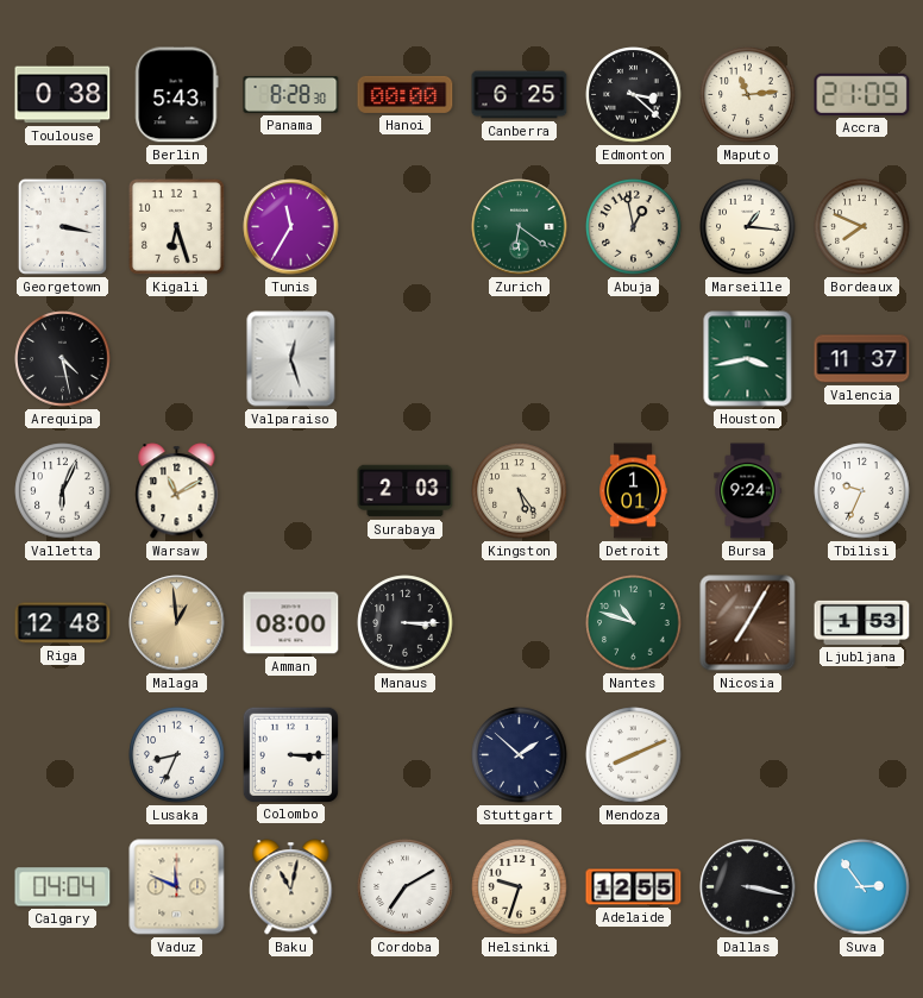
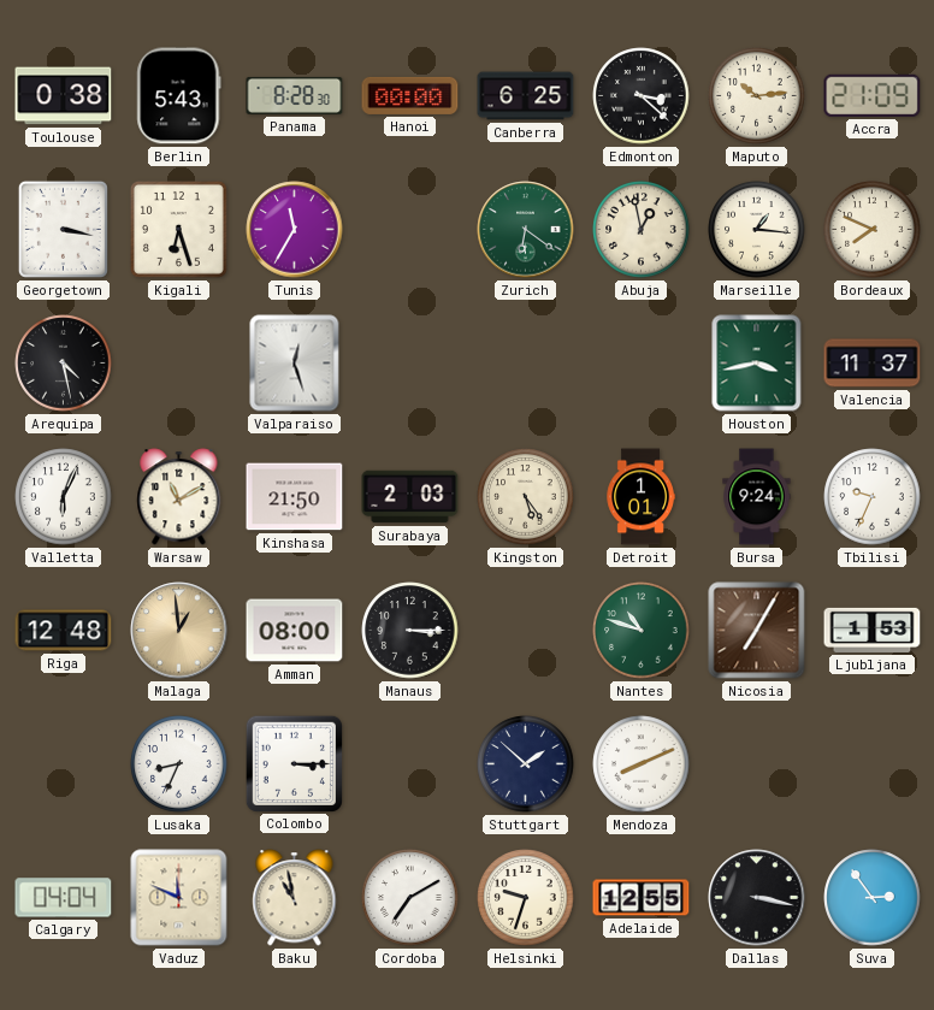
Maputo: 11:14 -> 10:14
Kinshasa: none -> 21:50
Baku: 11:02 -> 10:58
